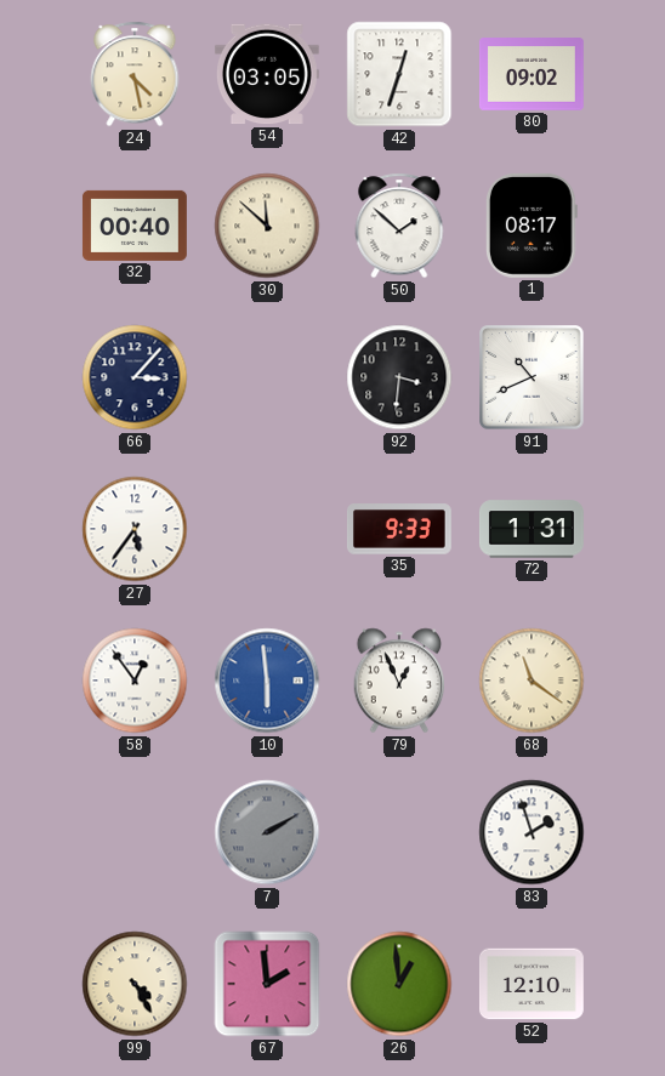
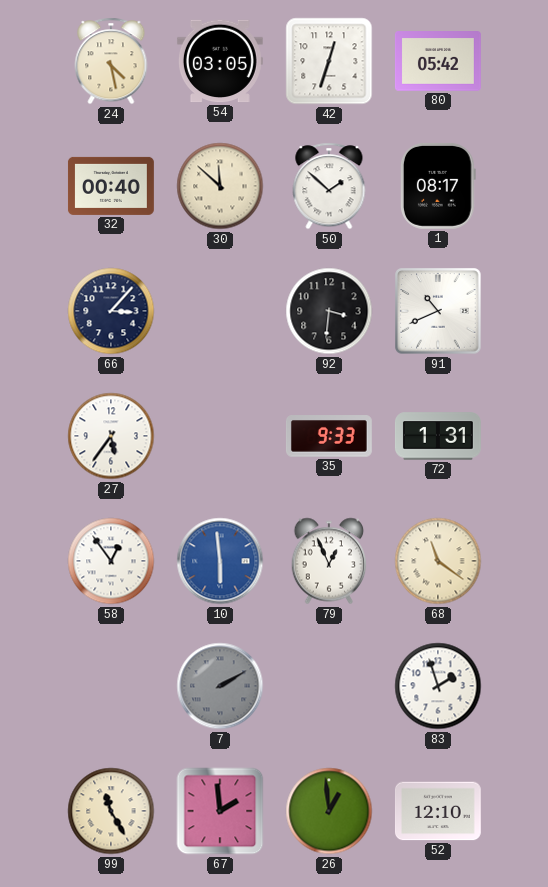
80: 09:02 -> 05:42
99: 4:25 -> 11:25
